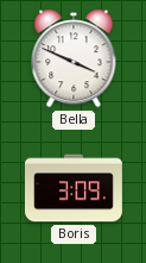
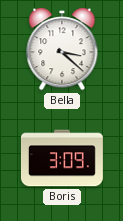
Bella: 3:49 -> 3:22
